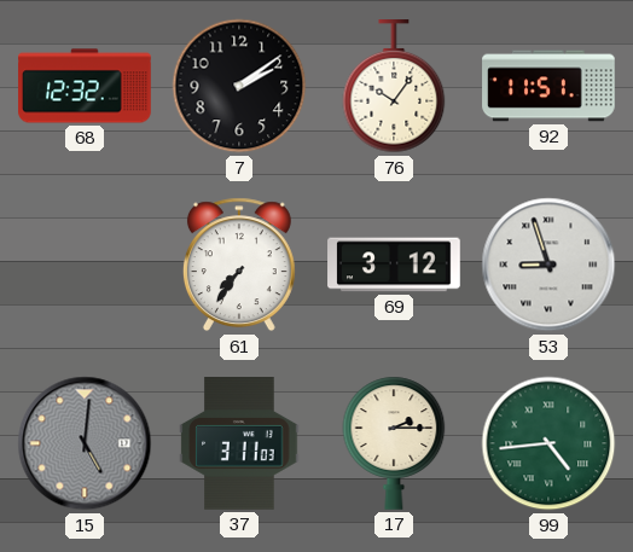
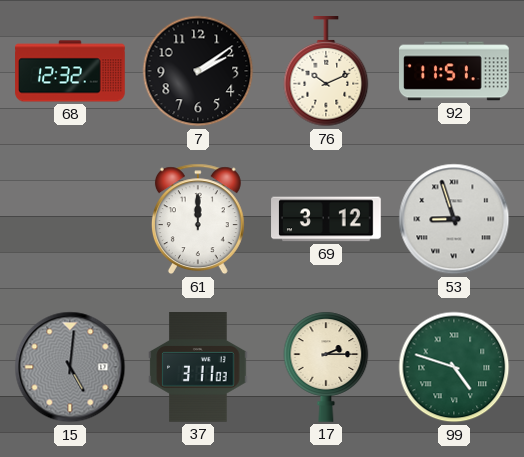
76: 10:06 -> 10:11
61: 7:36 -> 12:00
99: 4:44 -> 4:48
